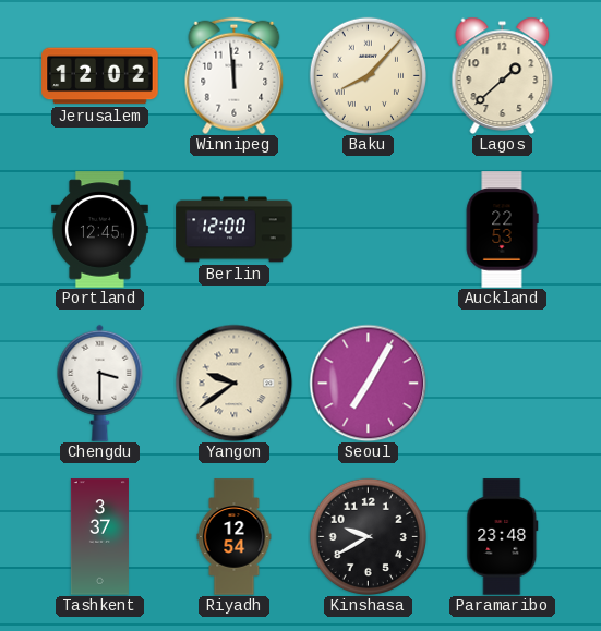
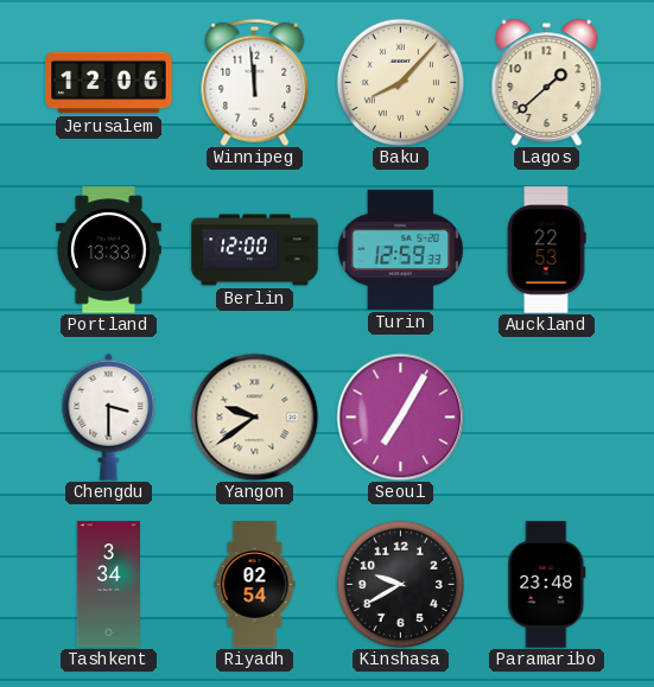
Jerusalem: 12:02 -> 12:06
Portland: 12:45 -> 13:33
Turin: none -> 12:59
Tashkent: 3:37 -> 3:34
Riyadh: 12:54 -> 02:54
